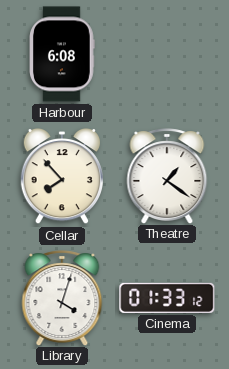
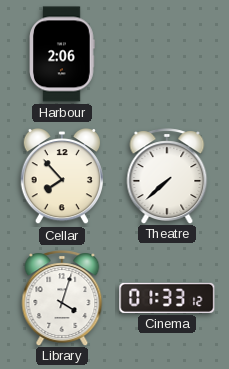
Harbour: 6:08 -> 2:06
Theatre: 1:21 -> 7:38
